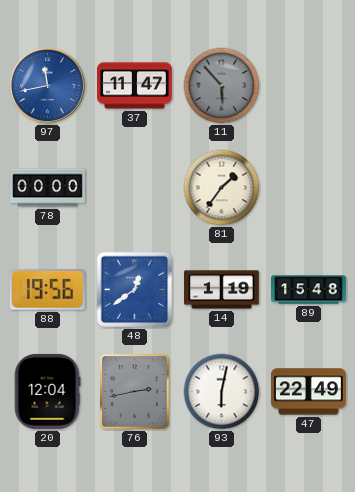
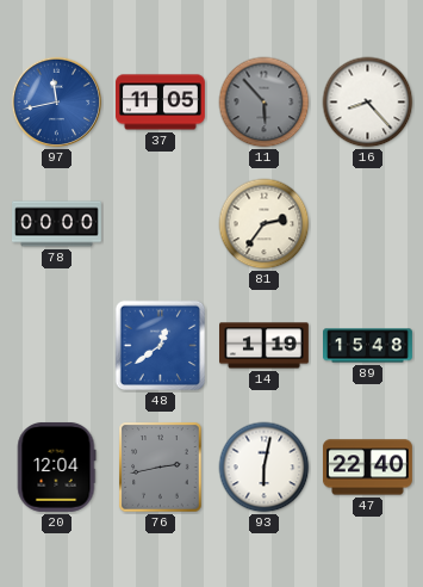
37: 11:47 -> 11:05
16: none -> 8:23
81: 1:36 -> 2:36
88: 19:56 -> none
47: 22:49 -> 22:40
